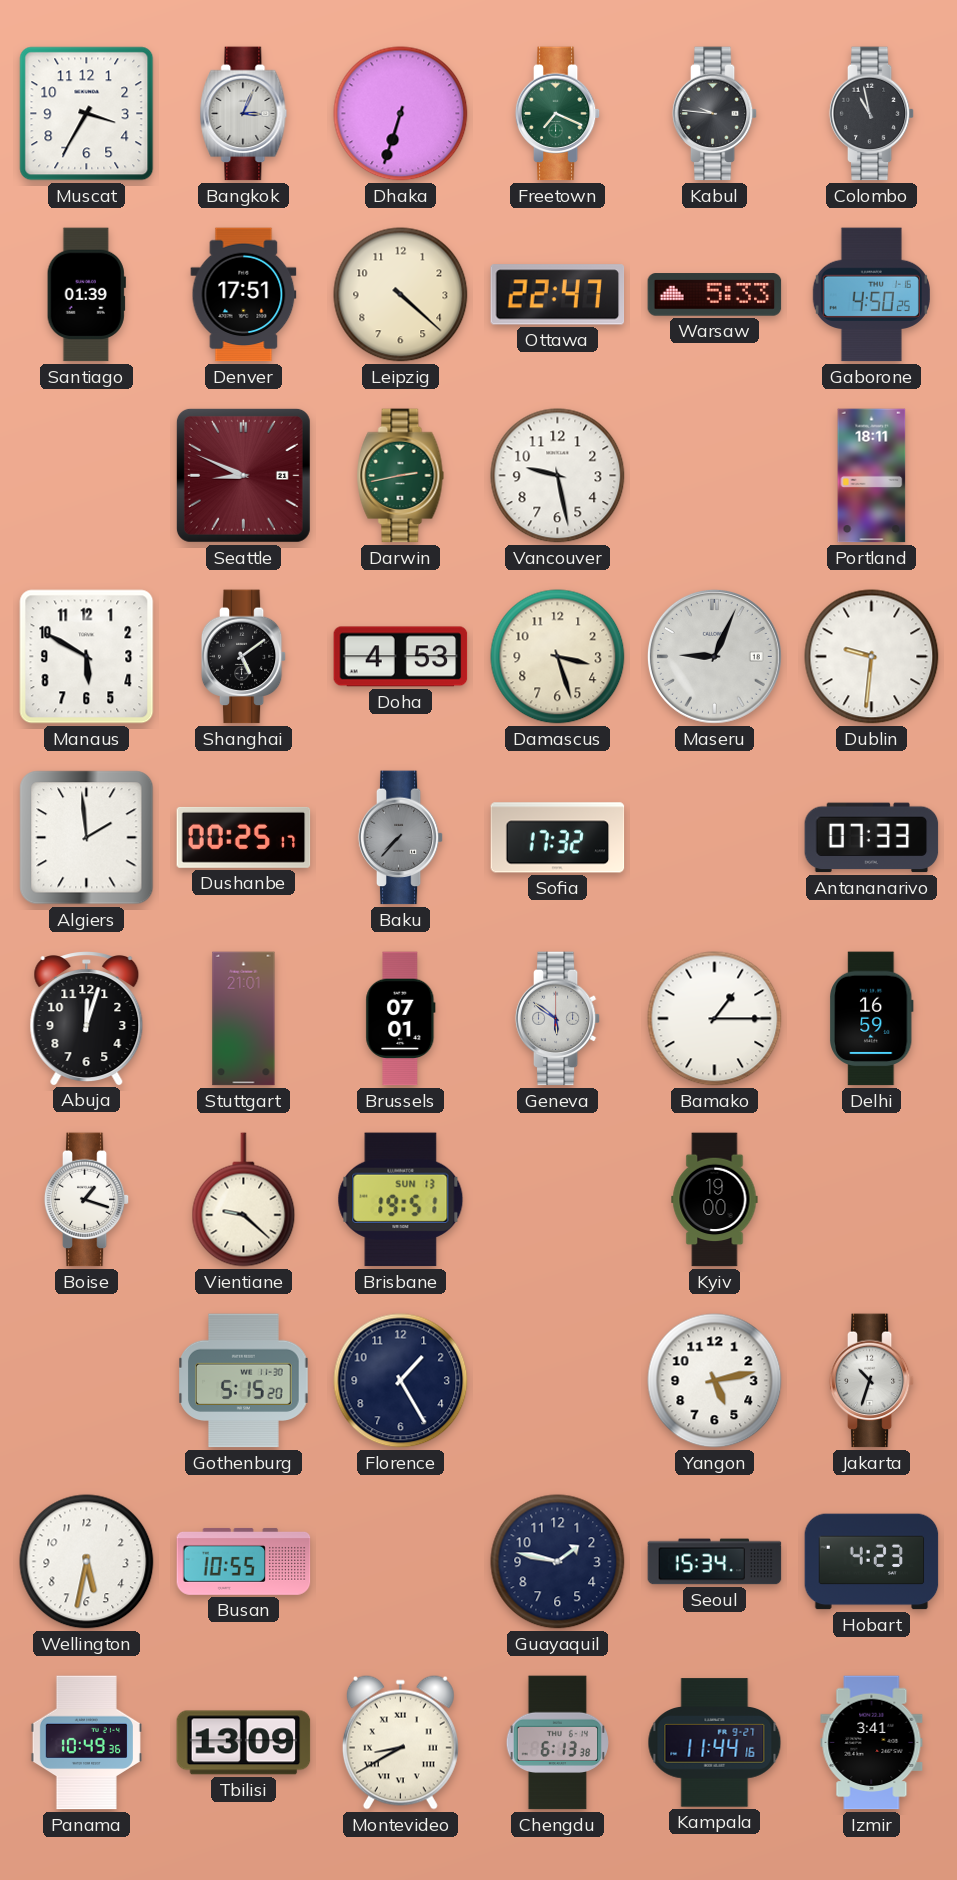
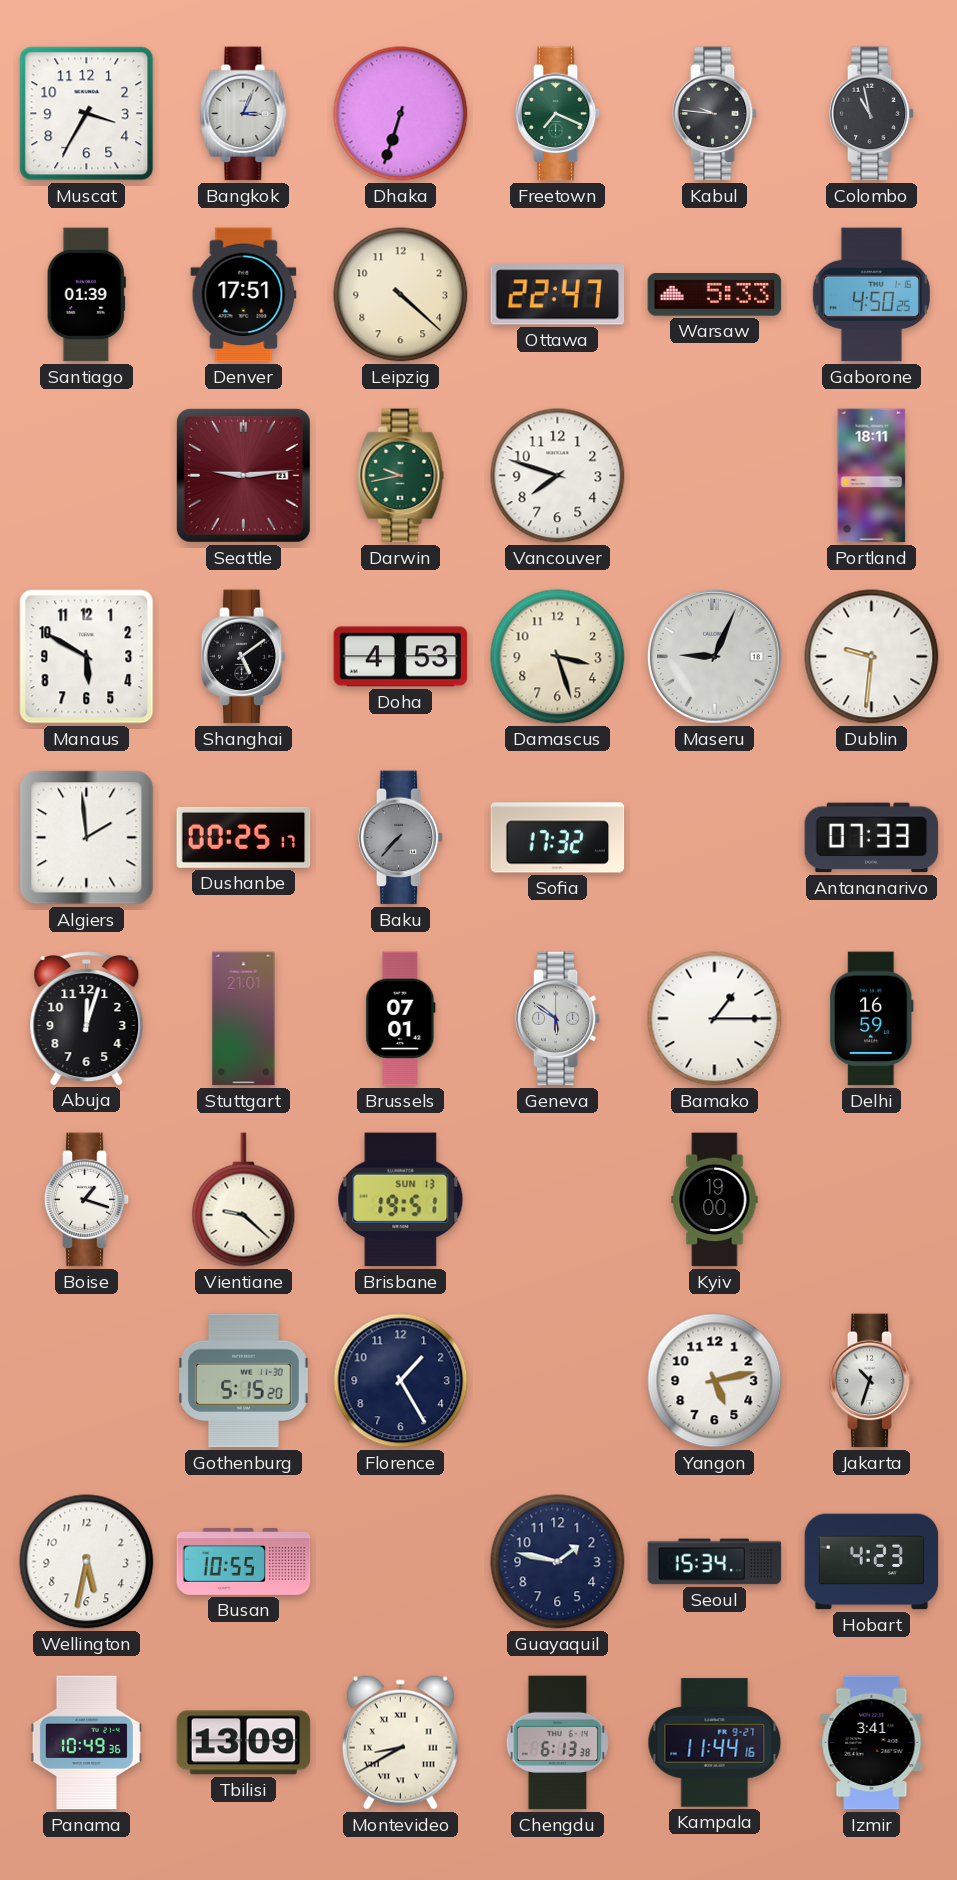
Seattle: 8:49 -> 9:14
Darwin: 2:43 -> 9:43
Vancouver: 9:28 -> 7:48
